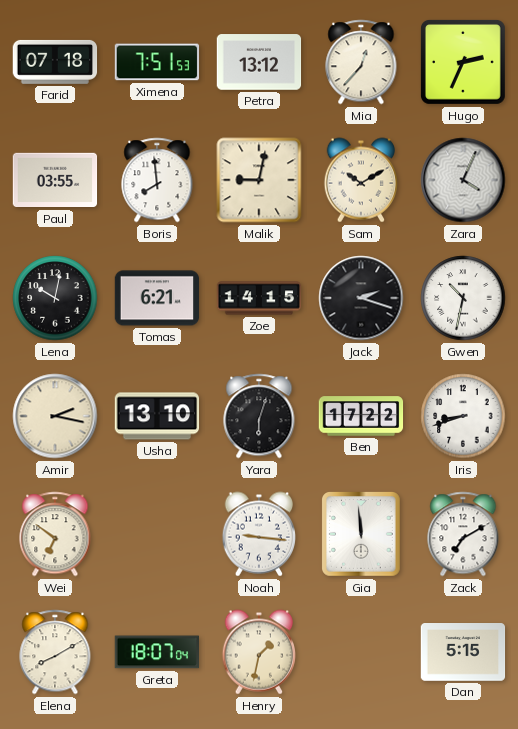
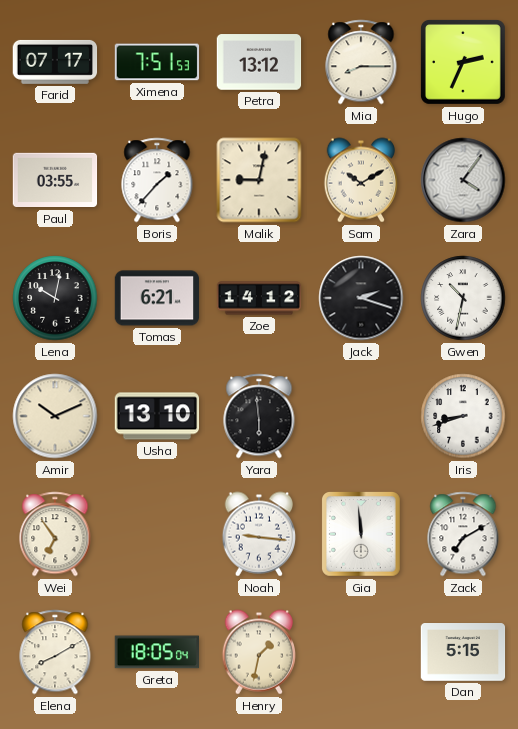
Farid: 07:18 -> 07:17
Mia: 12:37 -> 8:15
Boris: 7:59 -> 1:37
Zara: 4:04 -> 4:06
Zoe: 14:15 -> 14:12
Amir: 2:17 -> 10:11
Yara: 6:03 -> 5:59
Ben: 17:22 -> none
Wei: 6:51 -> 6:54
Greta: 18:07 -> 18:05
